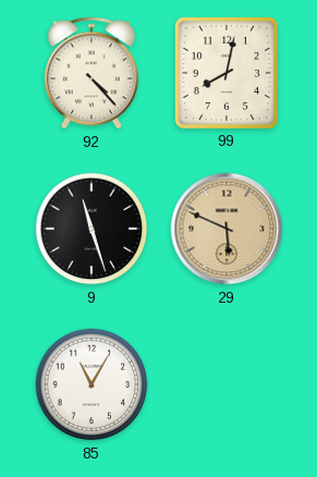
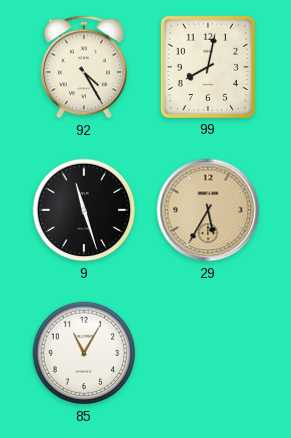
92: 4:23 -> 4:25
29: 5:49 -> 5:35
